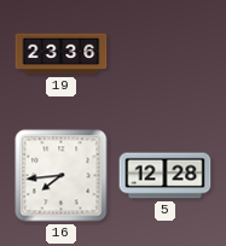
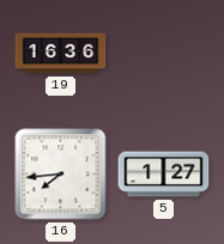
19: 23:36 -> 16:36
5: 12:28 -> 1:27
